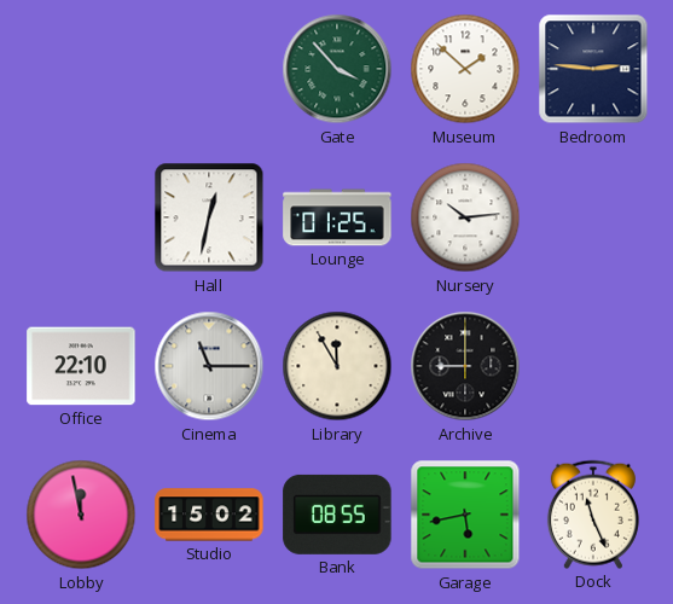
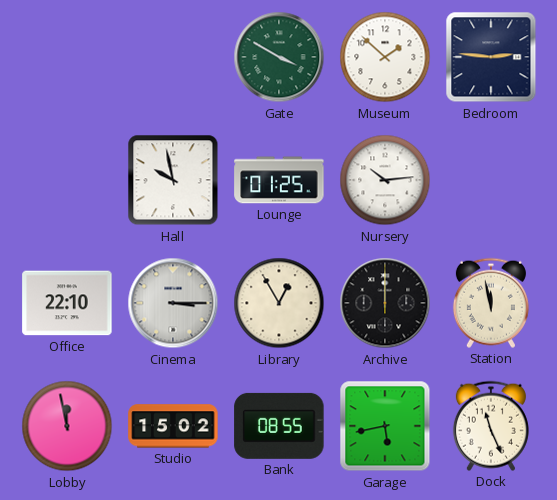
Gate: 3:53 -> 3:50
Hall: 12:32 -> 9:58
Cinema: 11:15 -> 3:15
Library: 11:55 -> 12:55
Archive: 9:00 -> 12:00
Station: none -> 11:58
